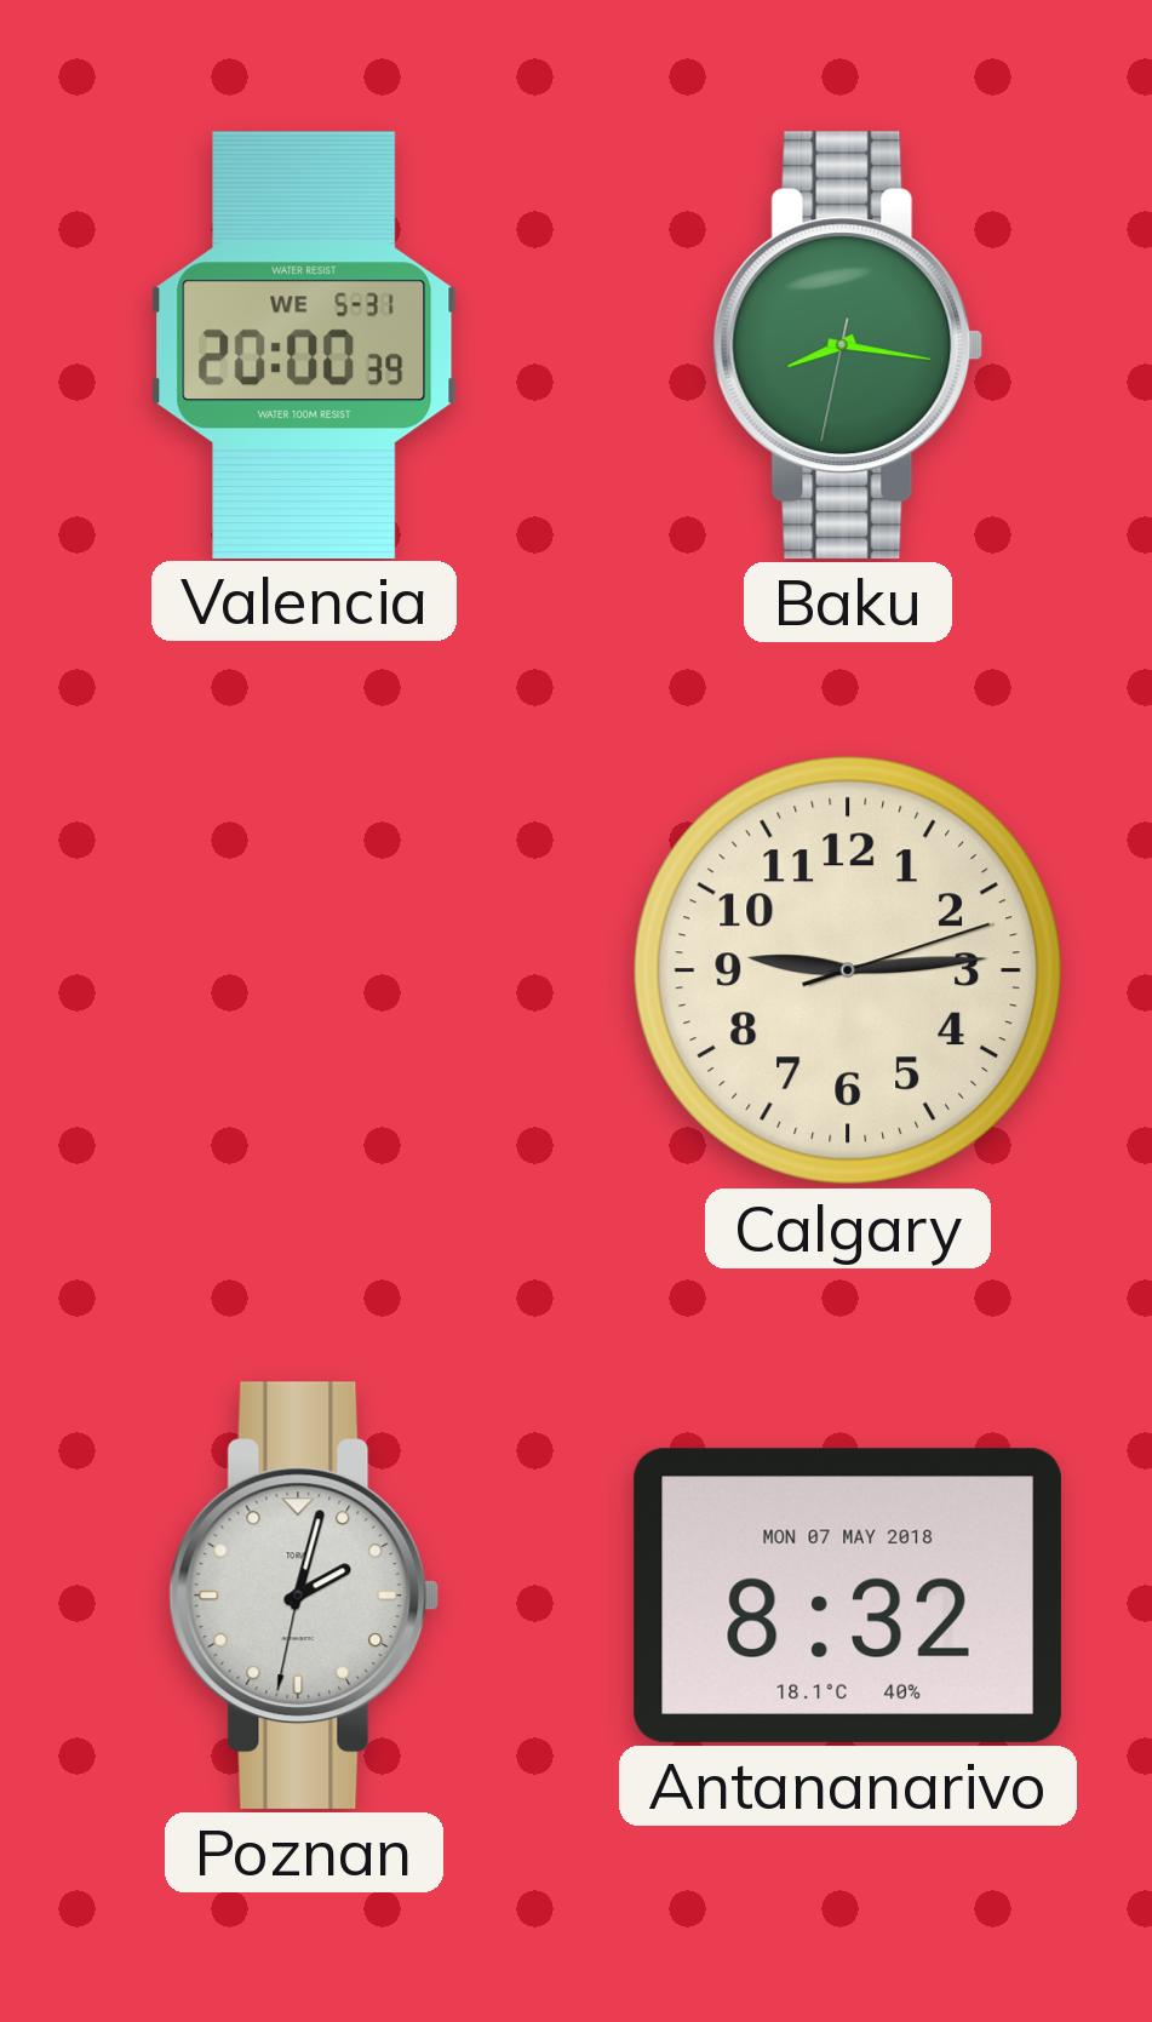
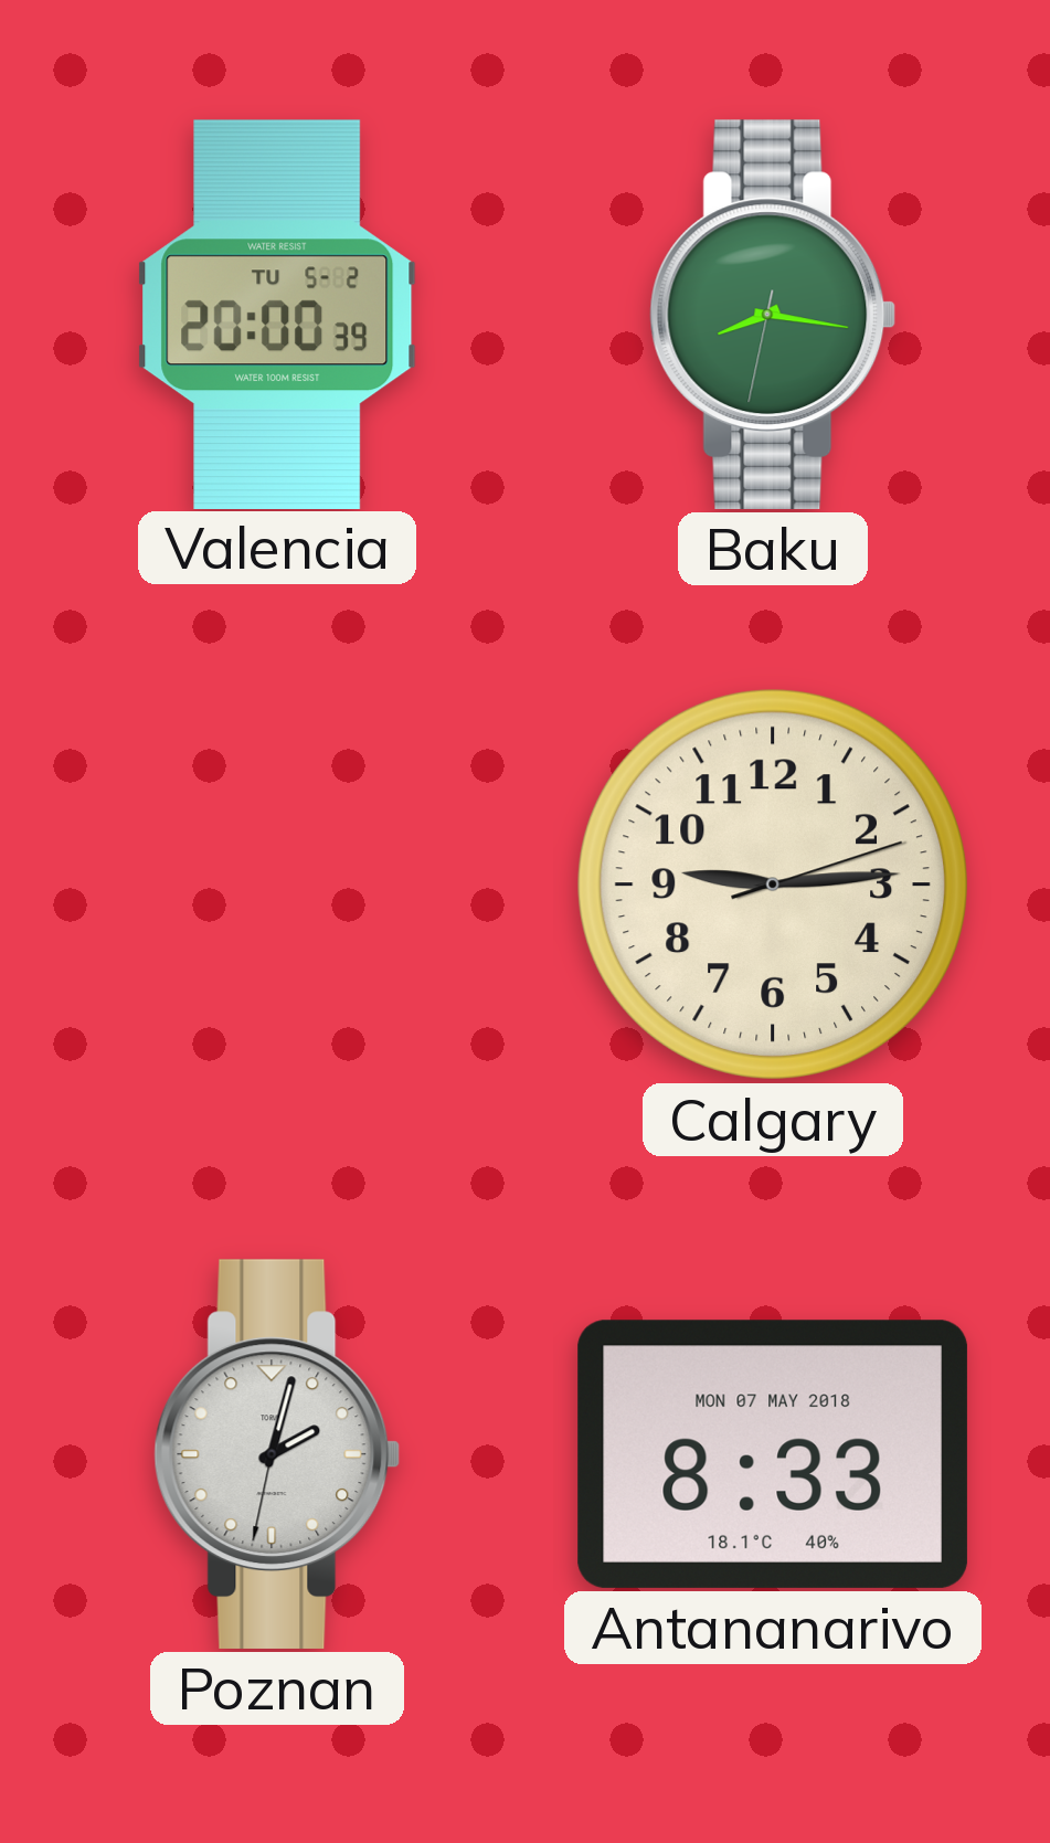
Valencia date: WE 5-31 -> TU 5-2
Antananarivo: 8:32 -> 8:33
